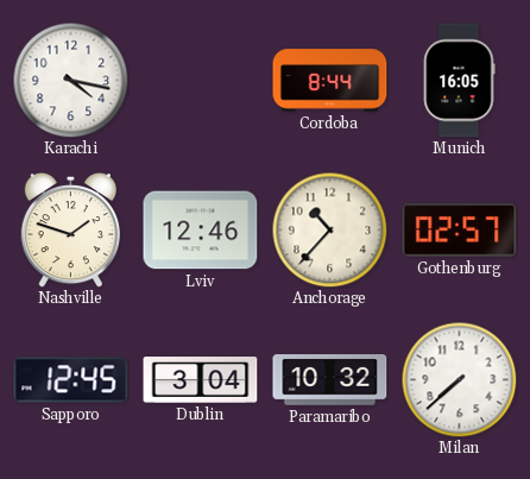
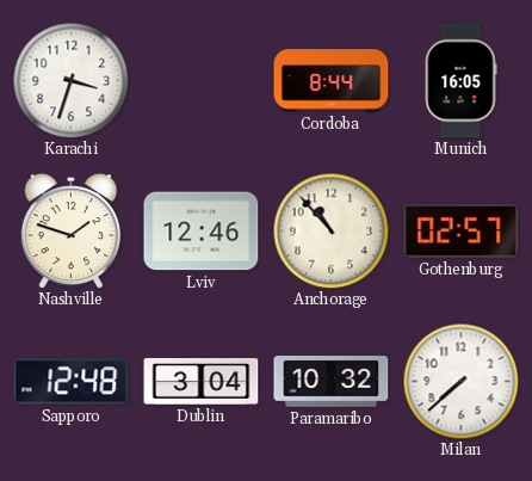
Karachi: 4:17 -> 3:33
Anchorage: 10:37 -> 10:53
Sapporo: 12:45 -> 12:48
